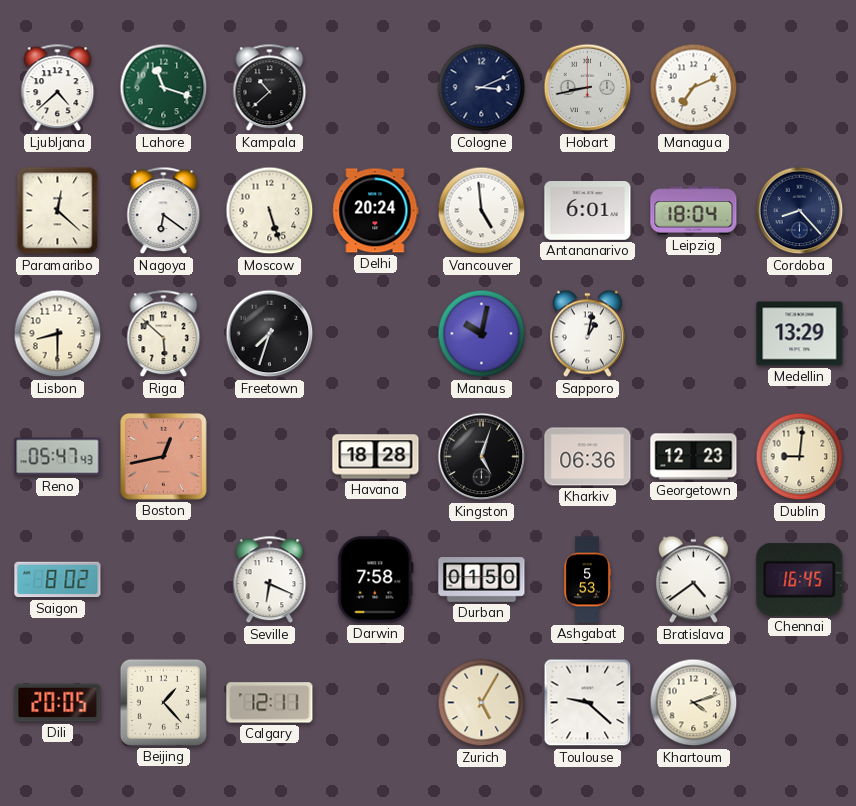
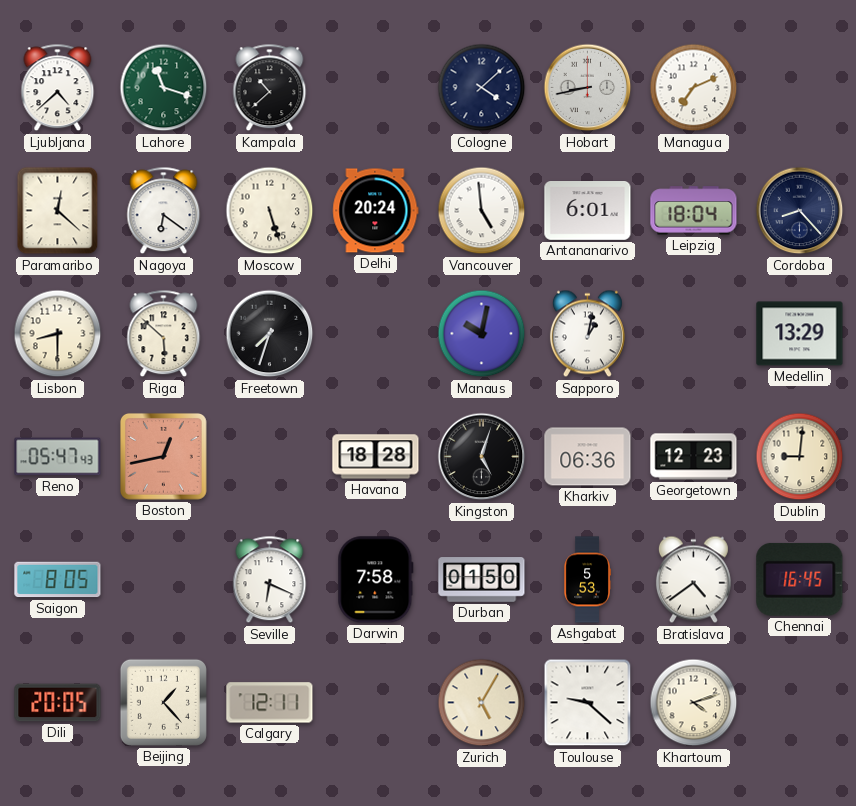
Cologne: 3:11 -> 4:08
Saigon: 8:02 -> 8:05
